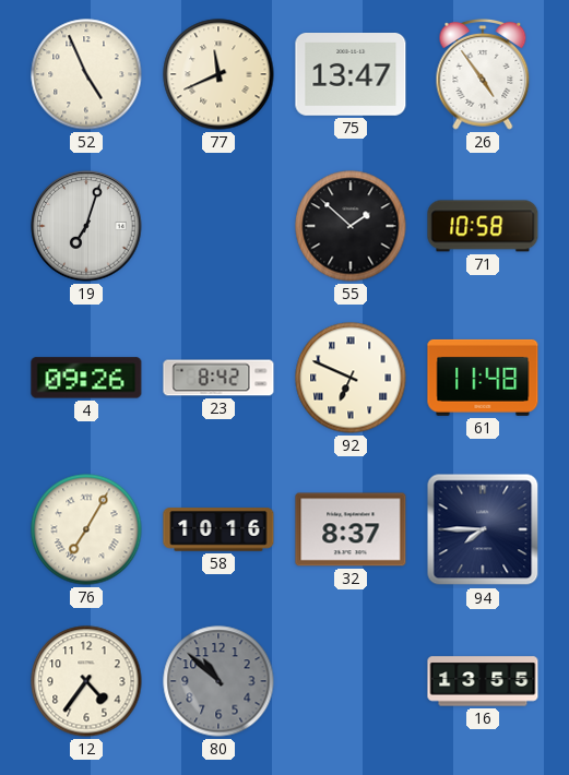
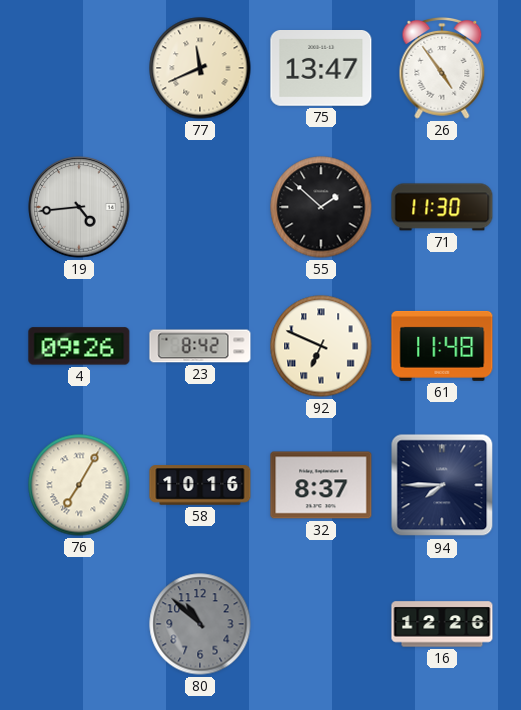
52: 4:56 -> none
19: 7:03 -> 4:44
71: 10:58 -> 11:30
12: 4:36 -> none
16: 13:55 -> 12:26
